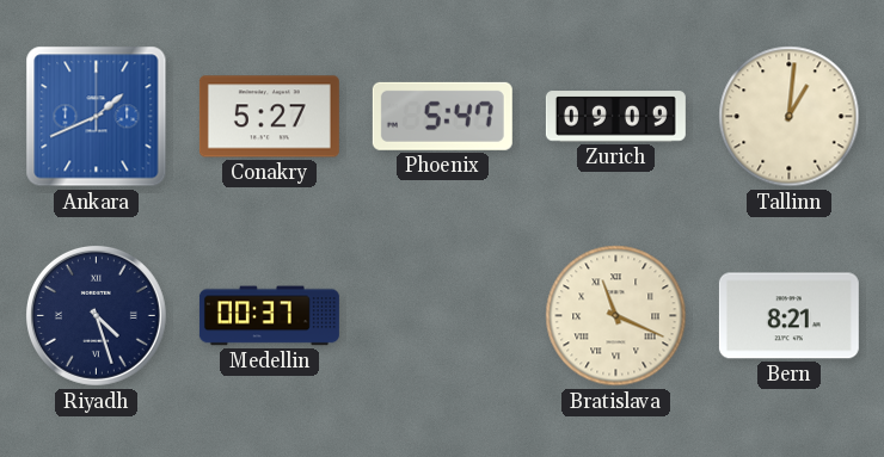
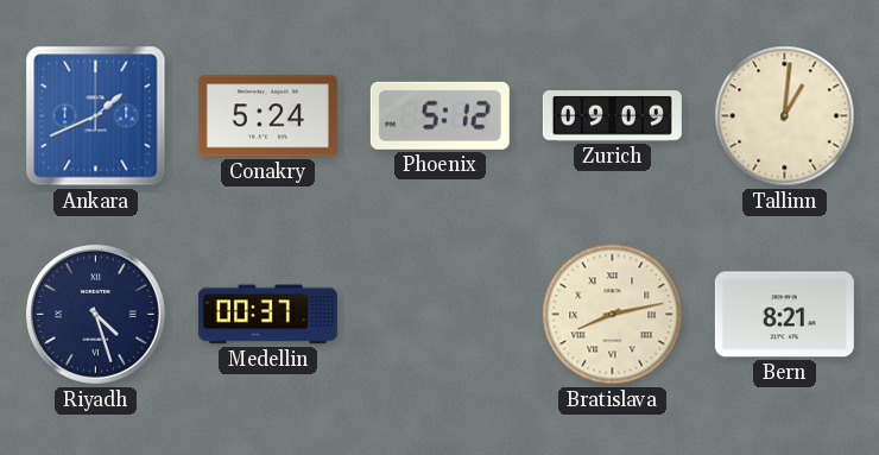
Conakry: 5:27 -> 5:24
Phoenix: 5:47 -> 5:12
Bratislava: 11:19 -> 8:13
